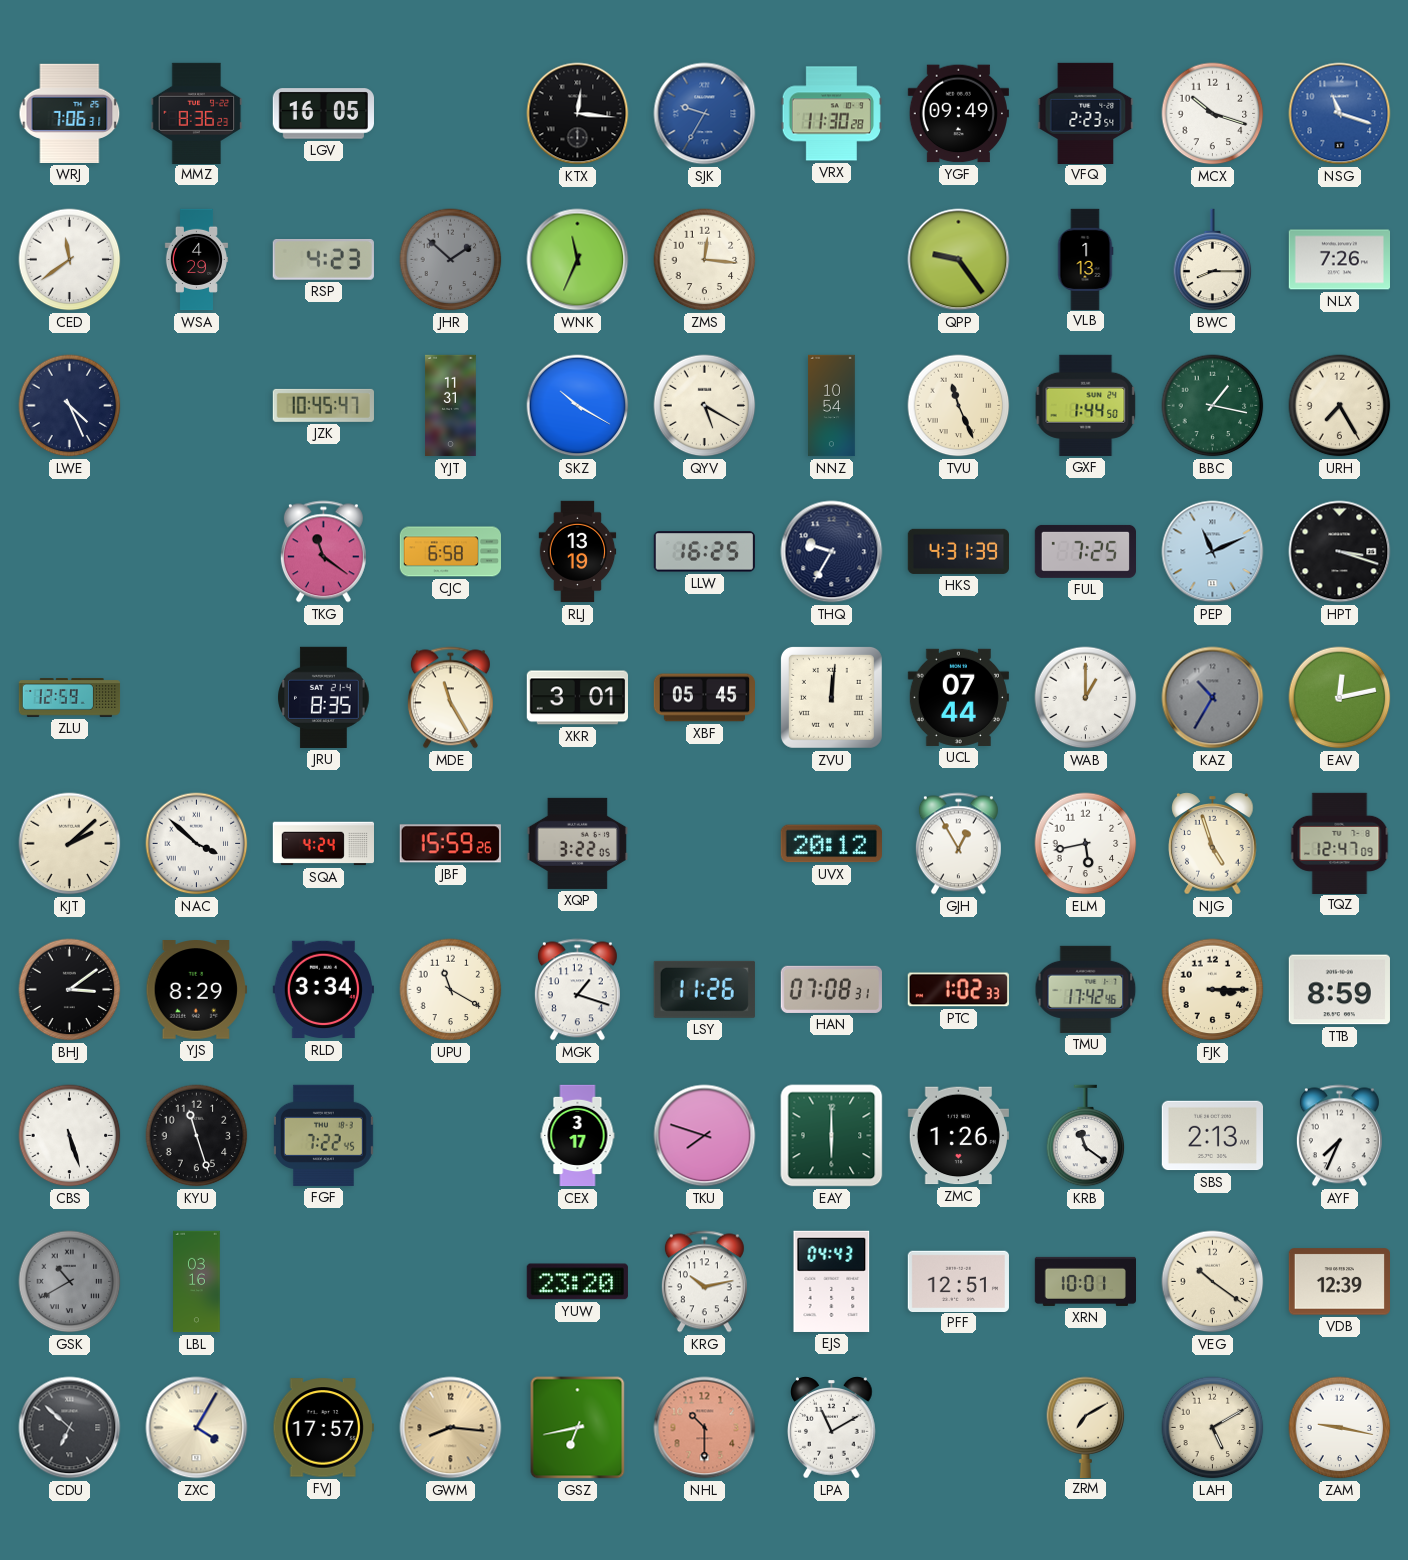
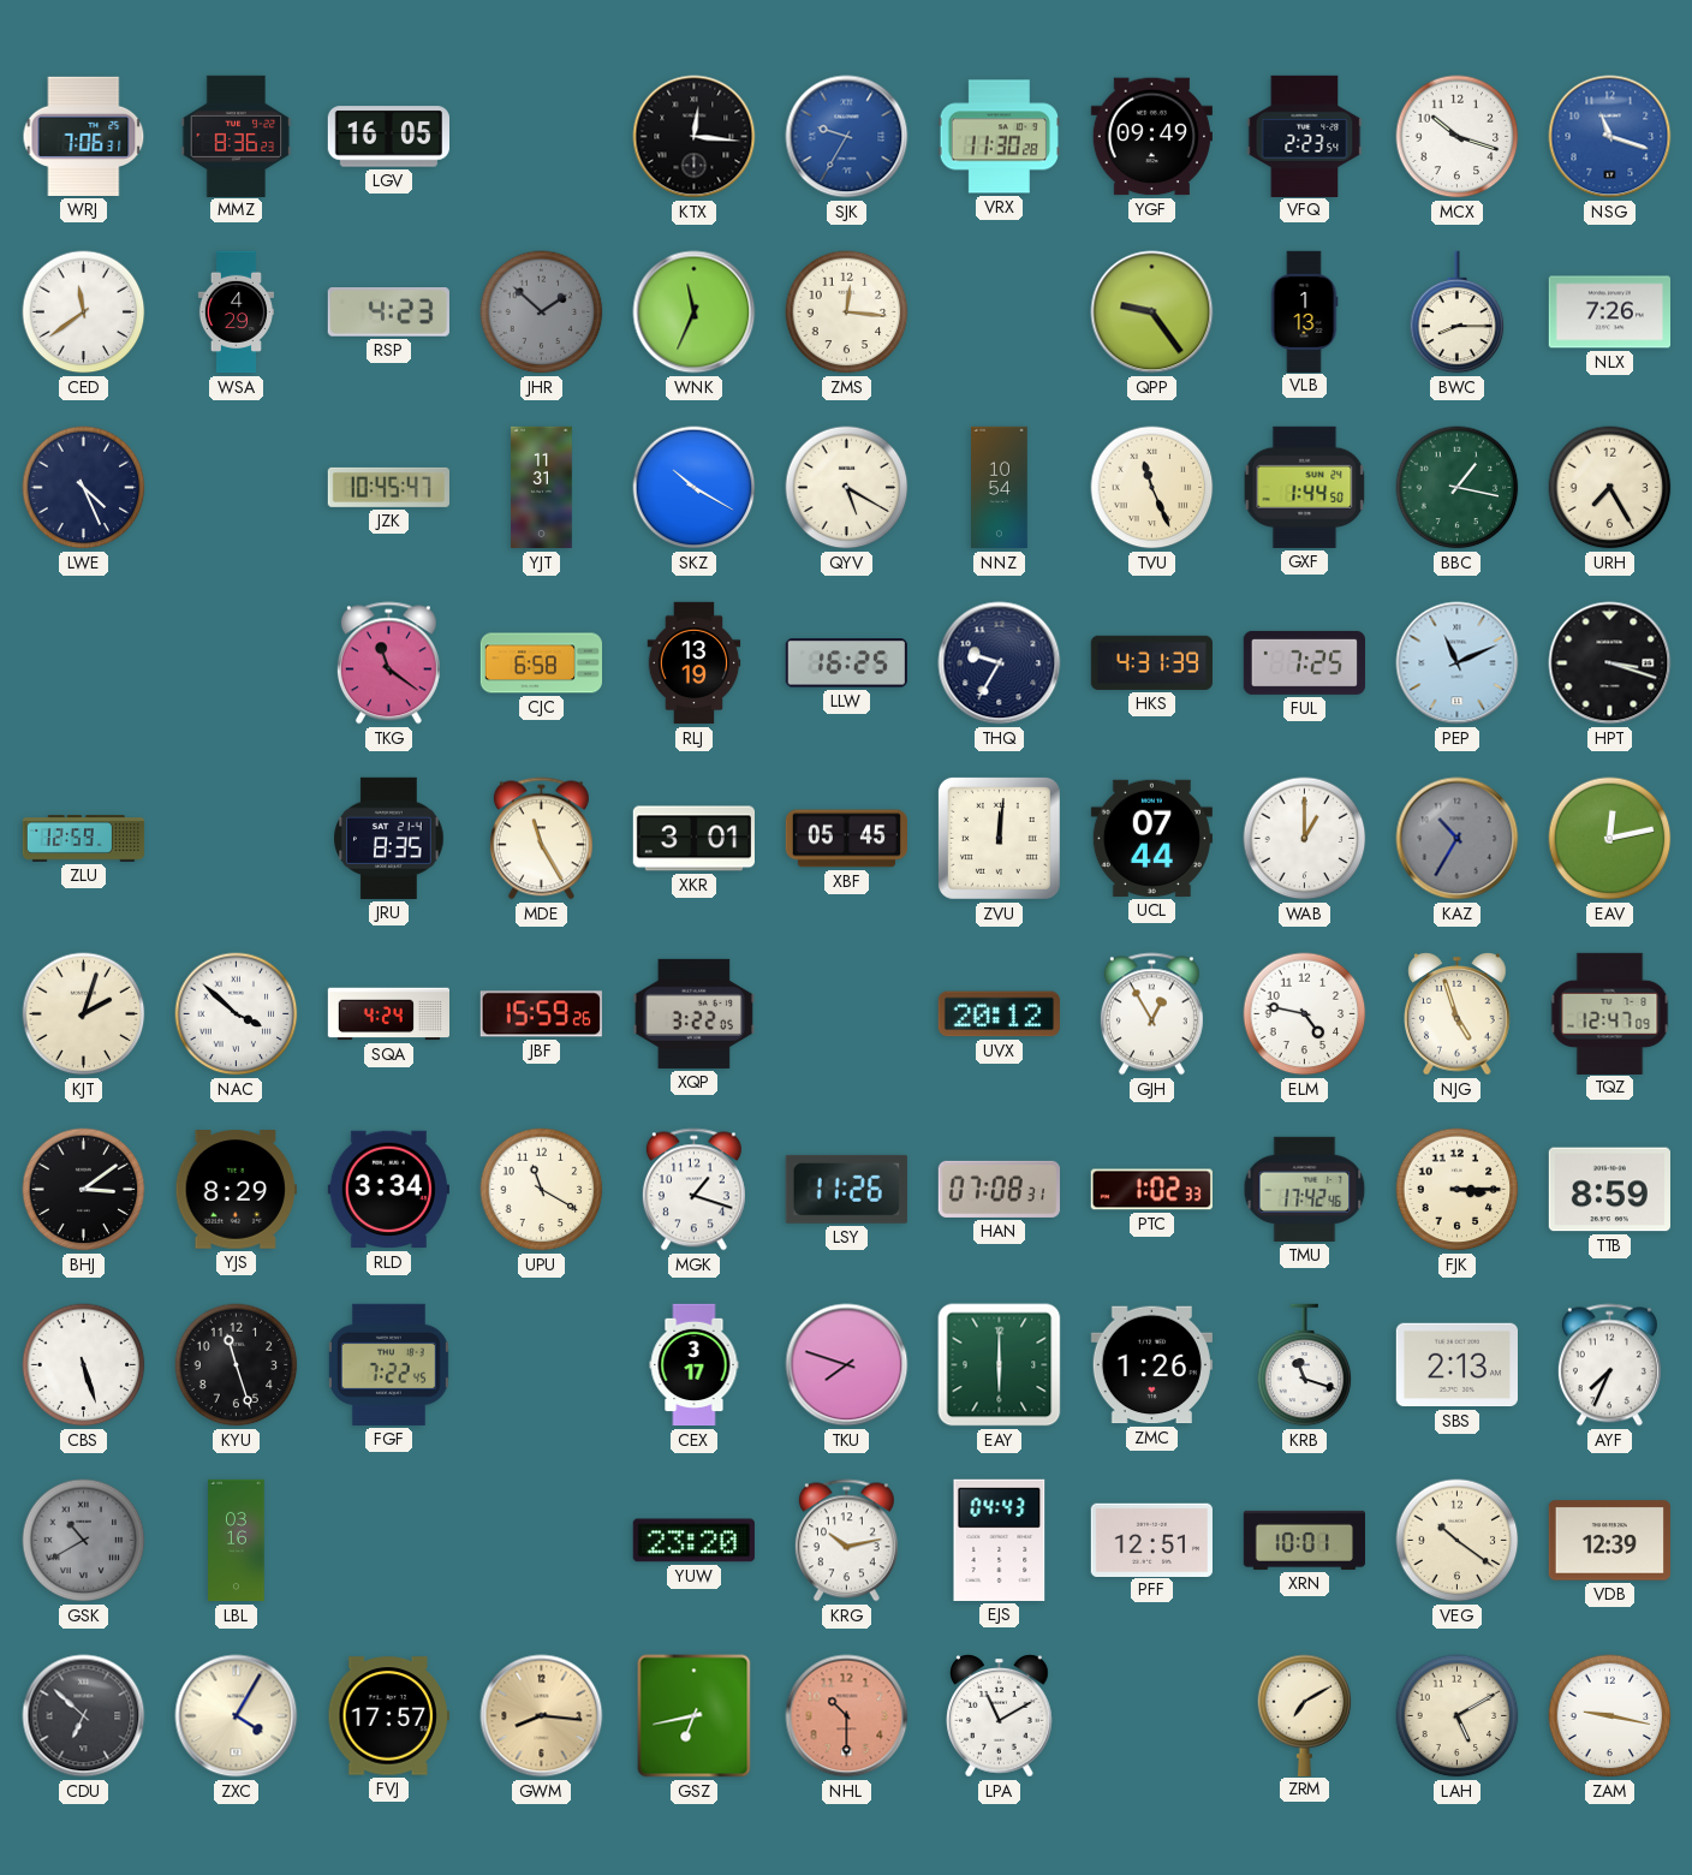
KJT: 2:08 -> 2:03
ELM: 5:43 -> 4:47
KRB: 11:21 -> 11:18
